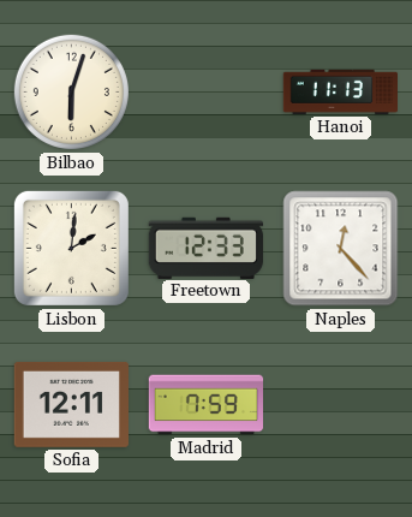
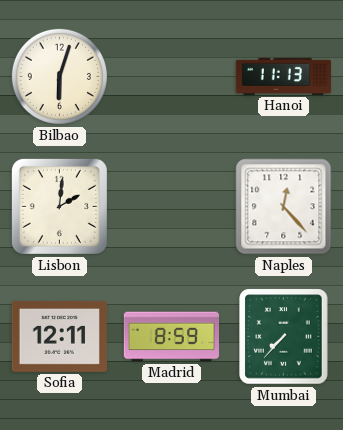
Freetown: 12:33 -> none
Madrid: 7:59 -> 8:59
Mumbai: none -> 7:37
